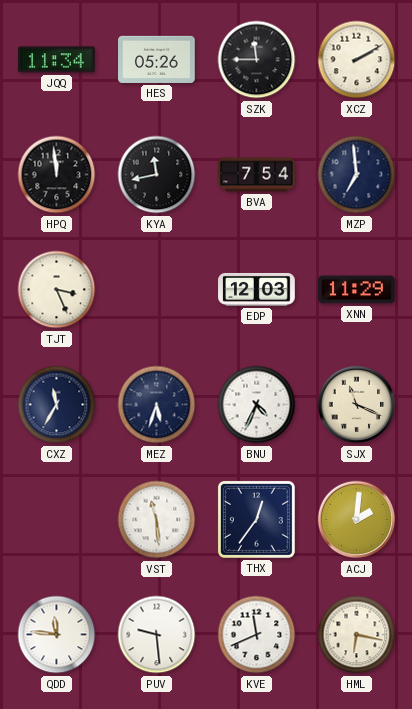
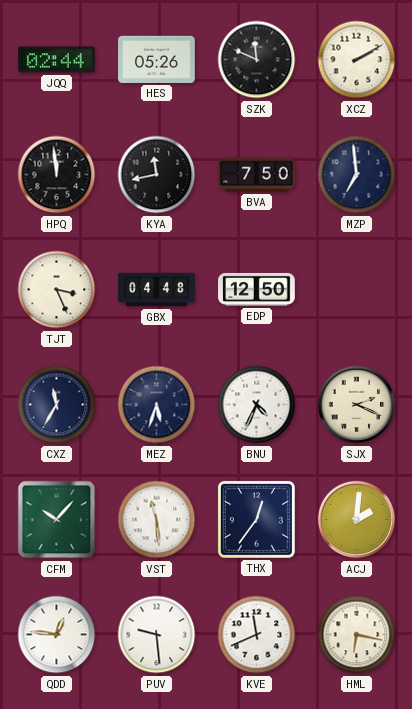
JQQ: 11:34 -> 02:44
SZK: 11:45 -> 11:49
BVA: 7:54 -> 7:50
GBX: none -> 04:48
EDP: 12:03 -> 12:50
XNN: 11:29 -> none
SJX: 11:19 -> 2:19
CFM: none -> 10:07
QDD: 11:46 -> 12:46
